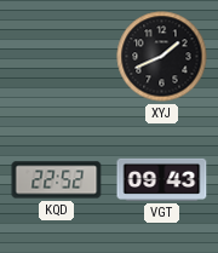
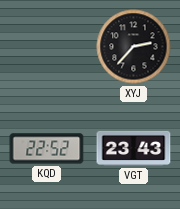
XYJ: 1:41 -> 2:37
VGT: 09:43 -> 23:43
